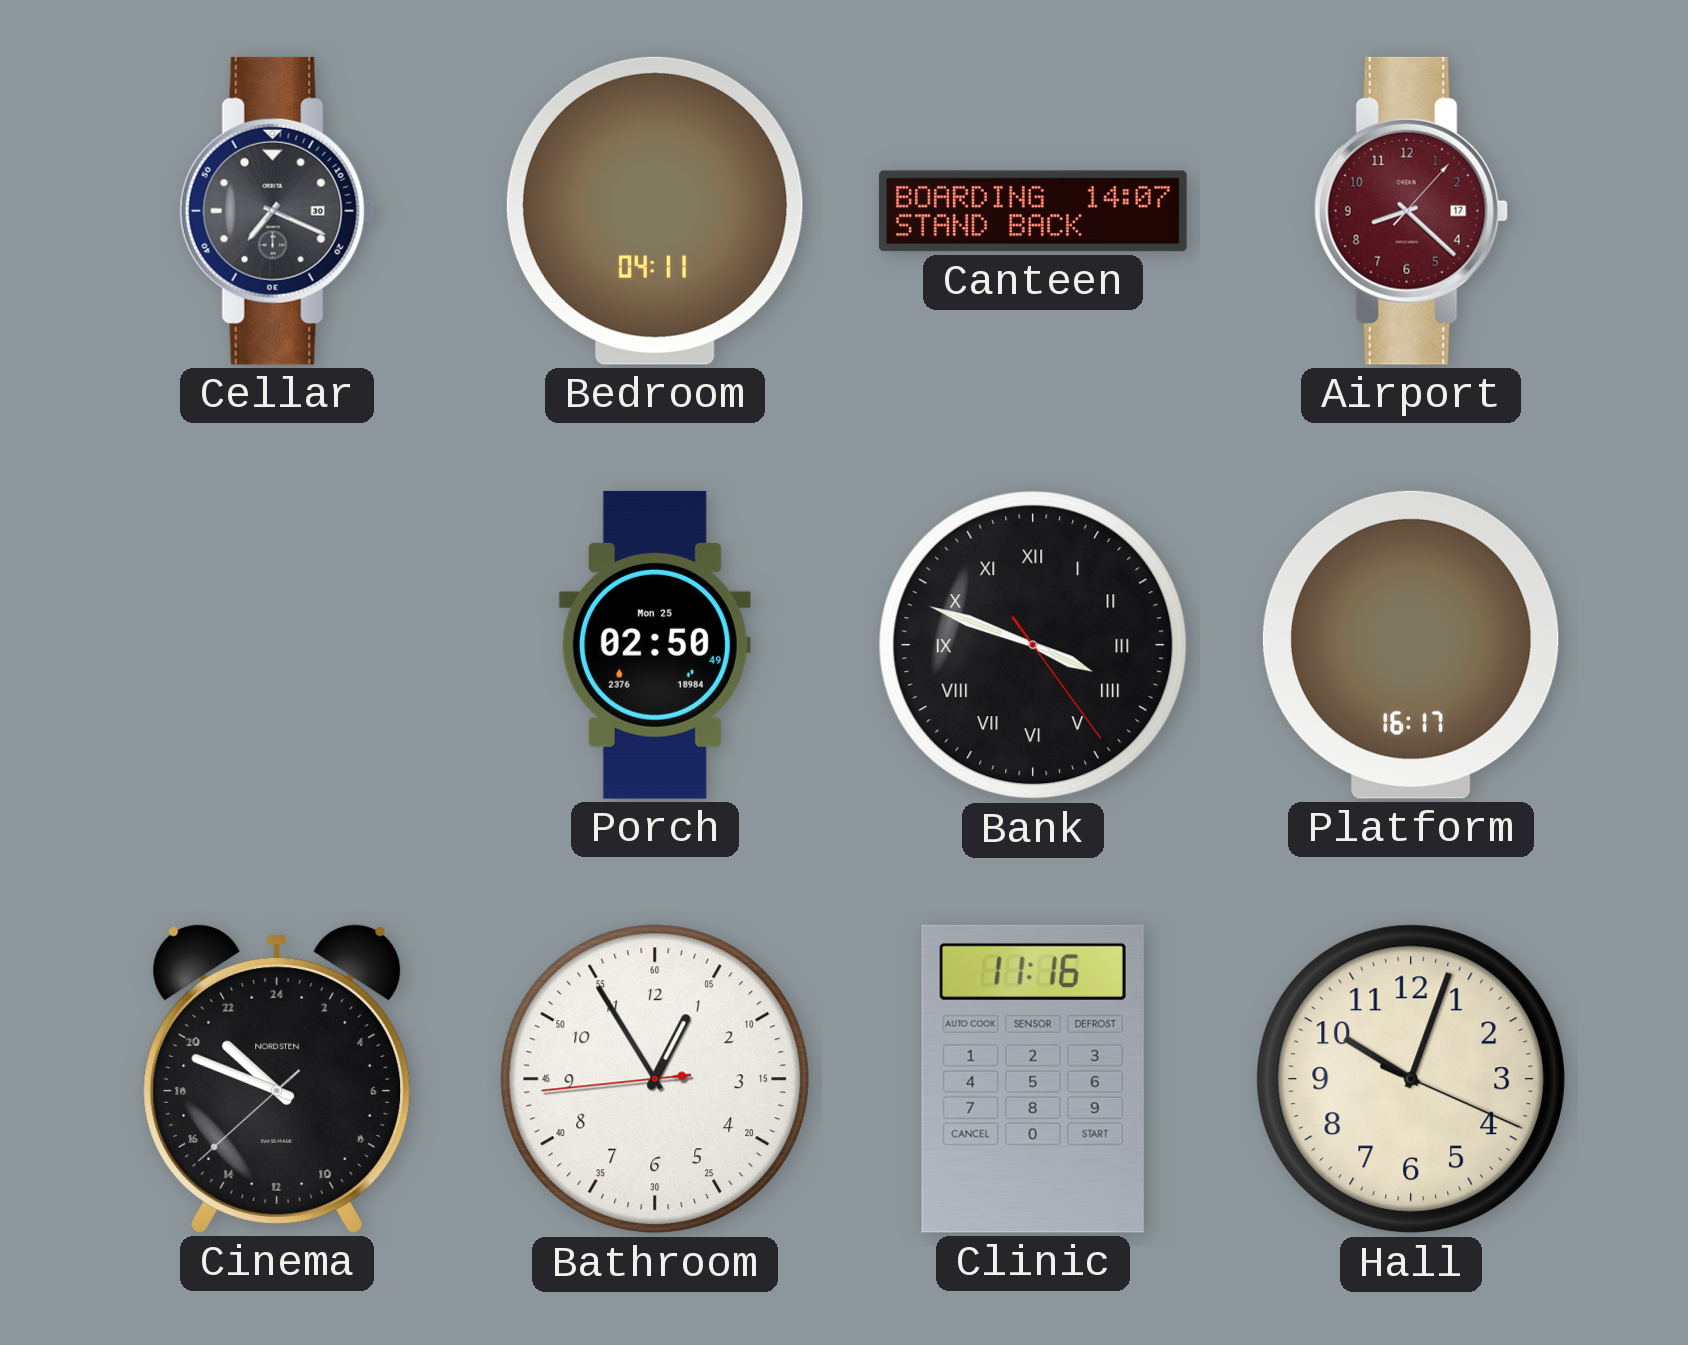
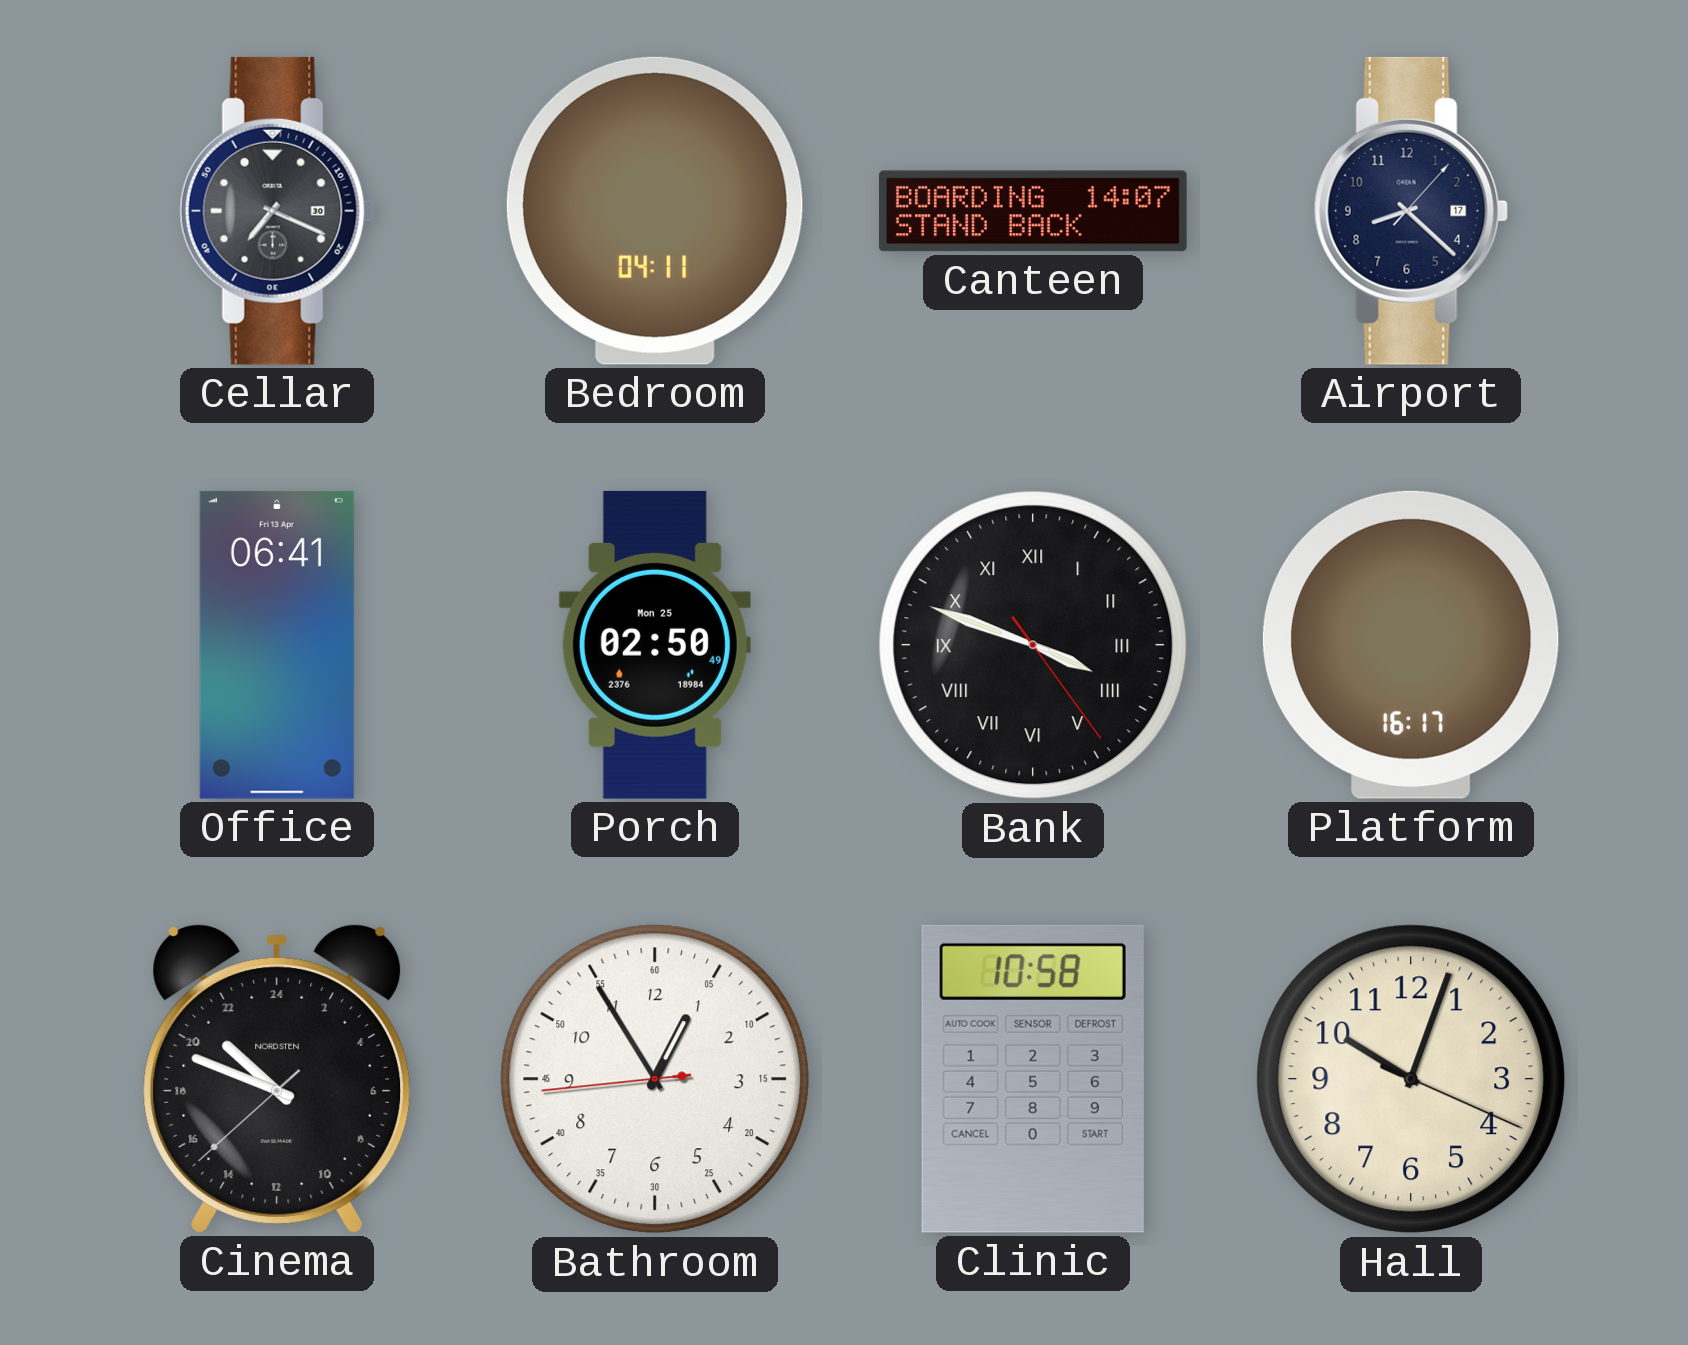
Airport dial: burgundy -> navy
Office: none -> 06:41
Clinic: 11:16 -> 10:58
